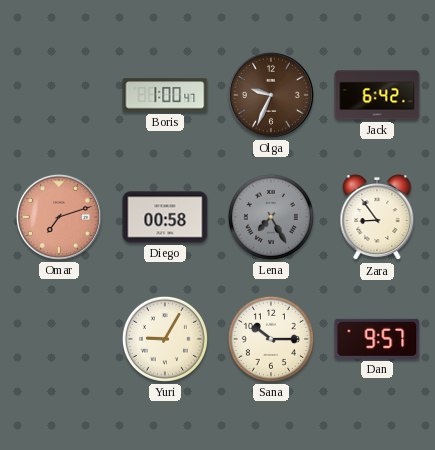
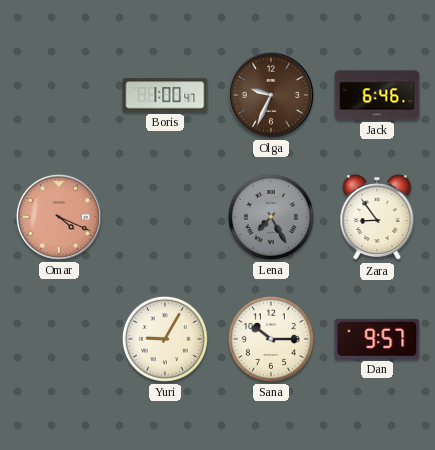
Jack: 6:42 -> 6:46
Omar: 7:12 -> 4:19
Diego: 00:58 -> none
